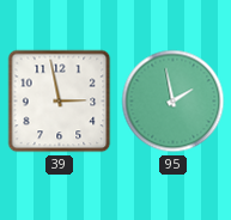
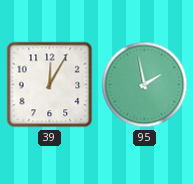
39: 2:58 -> 12:05
